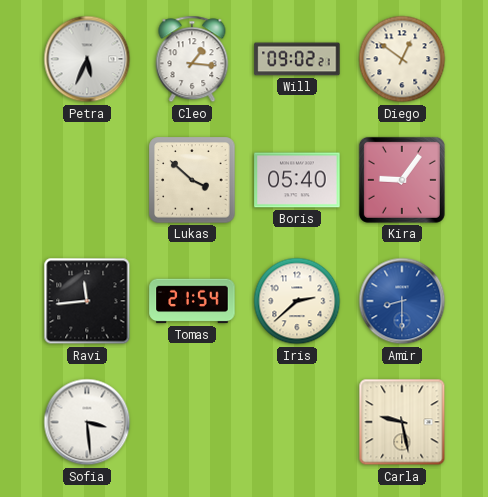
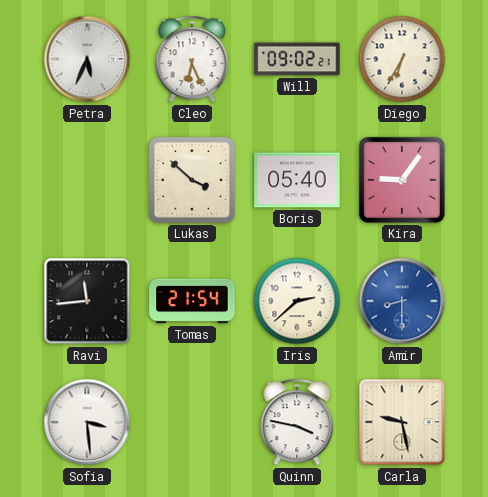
Cleo: 1:16 -> 6:26
Diego: 12:51 -> 6:35
Quinn: none -> 3:47
